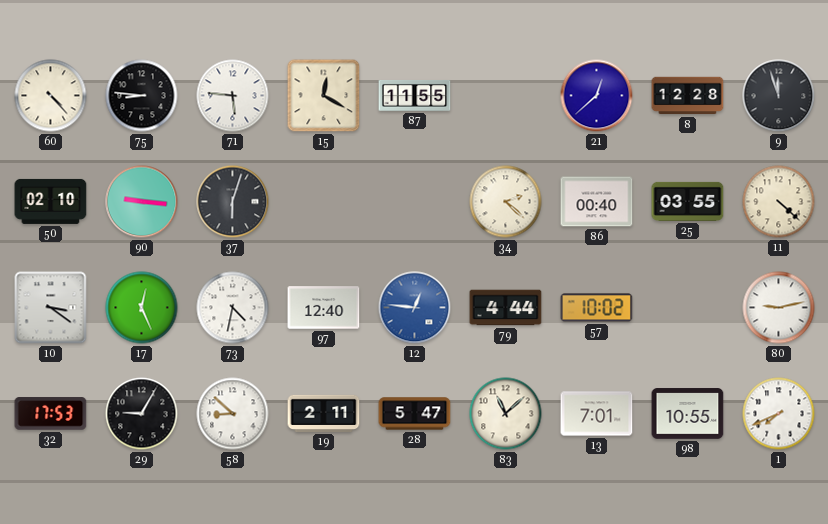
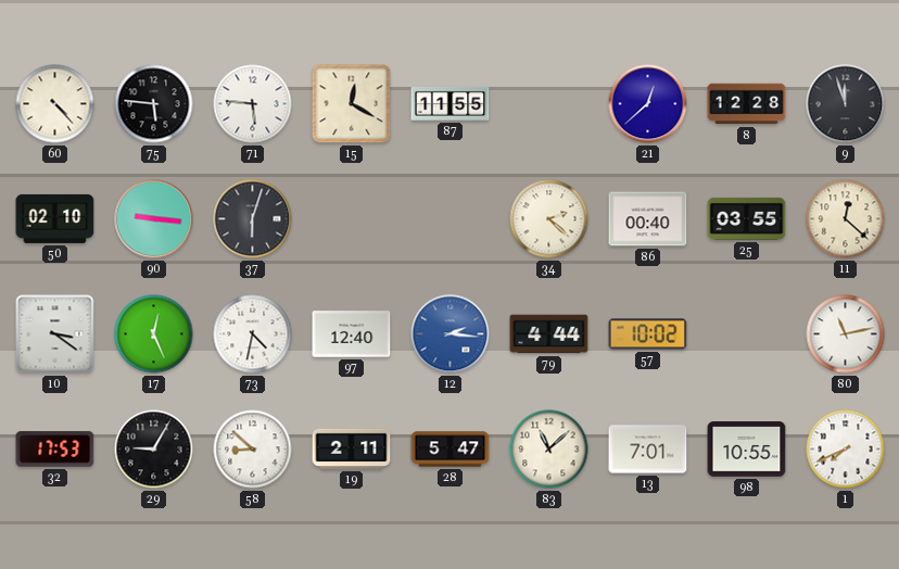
75: 8:46 -> 5:46
11: 4:22 -> 12:22
12: 12:46 -> 2:16
80: 9:13 -> 11:13
